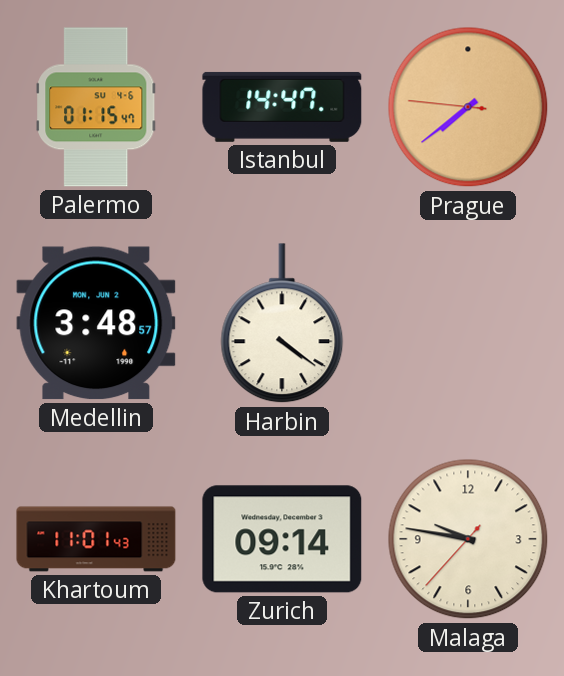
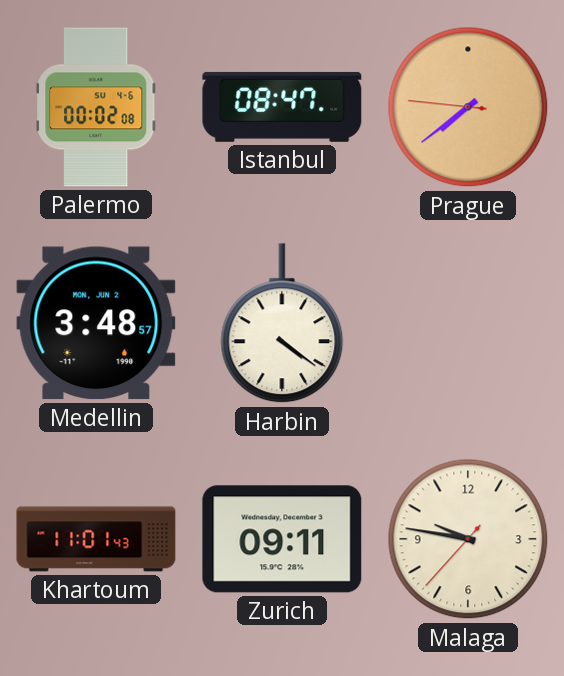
Palermo: 01:15 -> 00:02
Istanbul: 14:47 -> 08:47
Zurich: 09:14 -> 09:11
